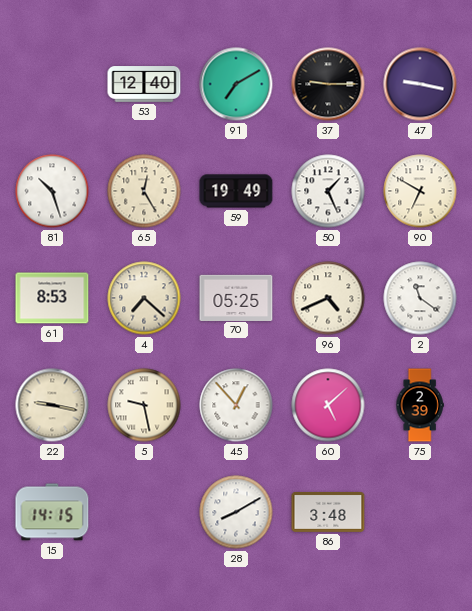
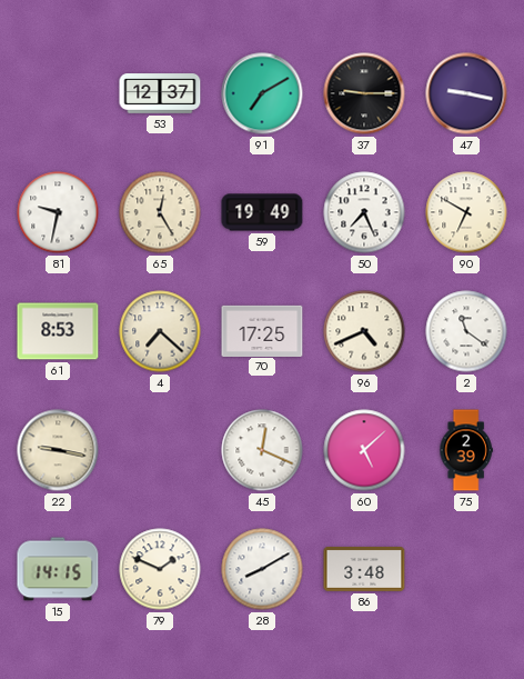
53: 12:40 -> 12:37
81: 10:27 -> 9:32
50: 1:26 -> 7:26
70: 05:25 -> 17:25
5: 9:28 -> none
45: 12:53 -> 12:19
79: none -> 1:49
